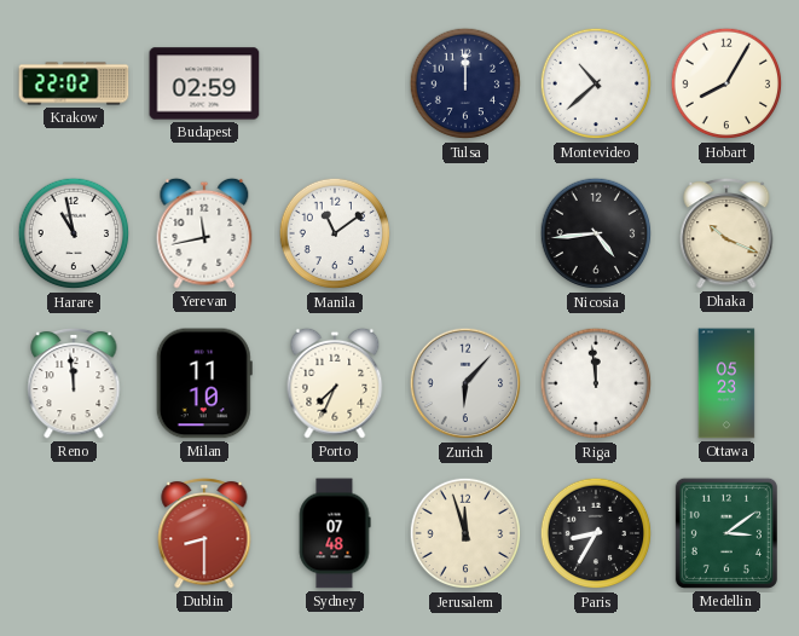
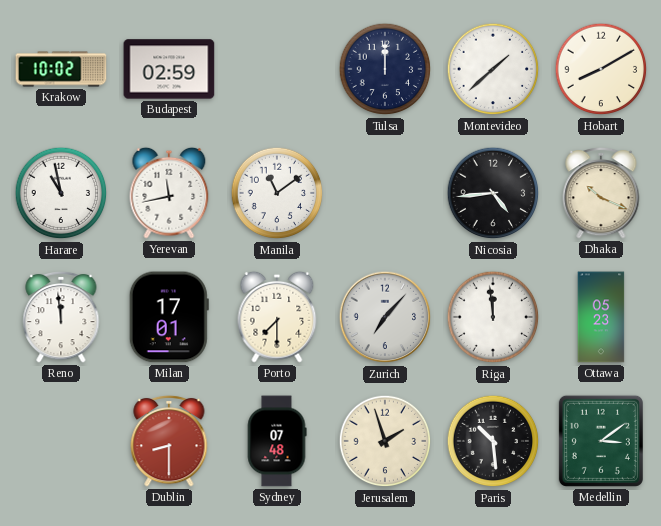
Krakow: 22:02 -> 10:02
Montevideo: 10:38 -> 1:38
Hobart: 8:05 -> 8:10
Milan: 11:10 -> 17:01
Porto: 7:34 -> 7:30
Zurich: 6:07 -> 7:07
Jerusalem: 11:57 -> 1:57
Paris: 8:35 -> 10:29
